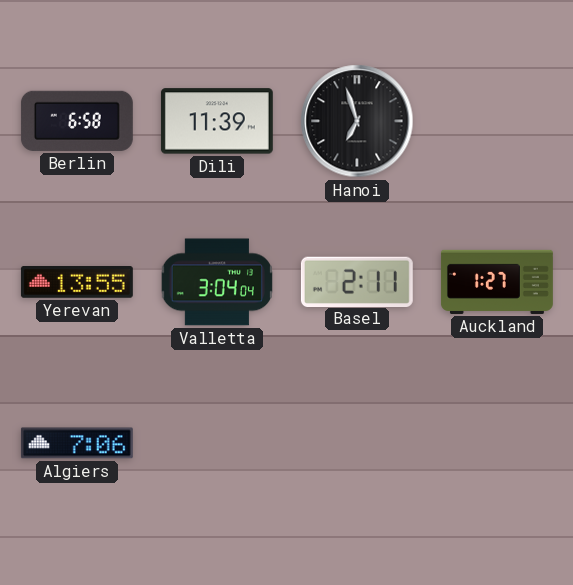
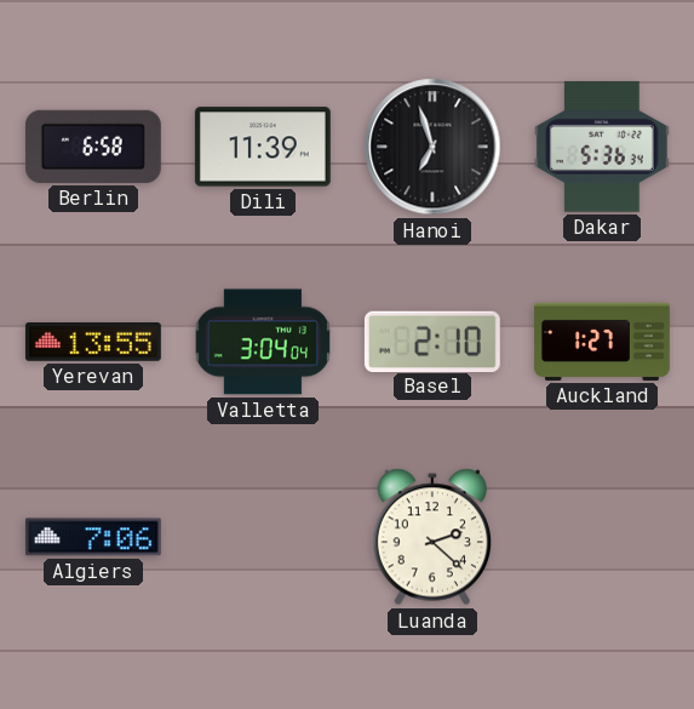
Dakar: none -> 5:36
Basel: 2:11 -> 2:10
Luanda: none -> 2:22
